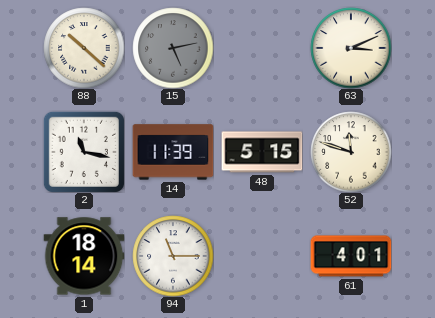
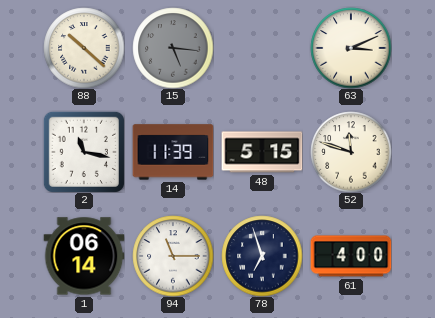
15: 5:13 -> 5:16
1: 18:14 -> 06:14
78: none -> 6:57
61: 4:01 -> 4:00
